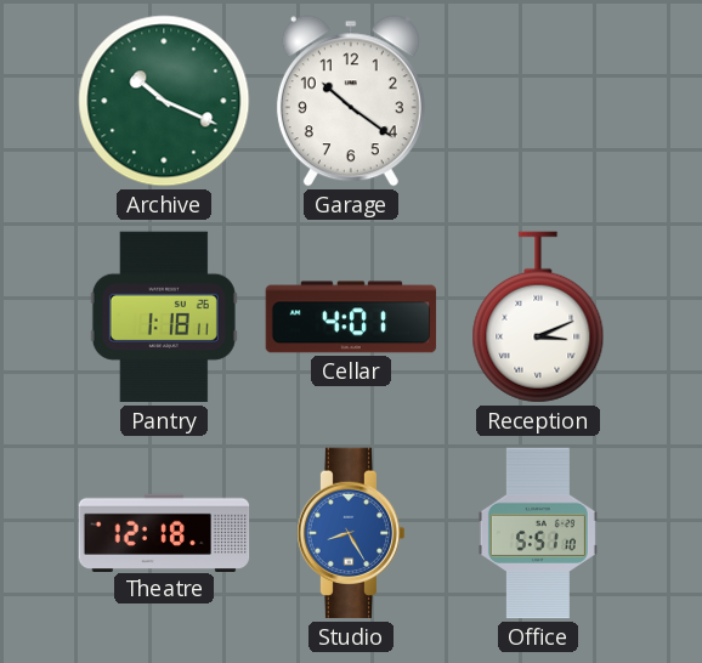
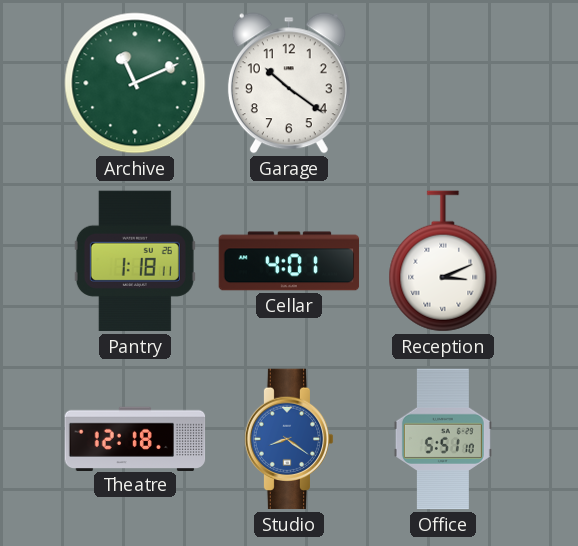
Archive: 10:19 -> 11:11
Studio: 8:25 -> 8:21
